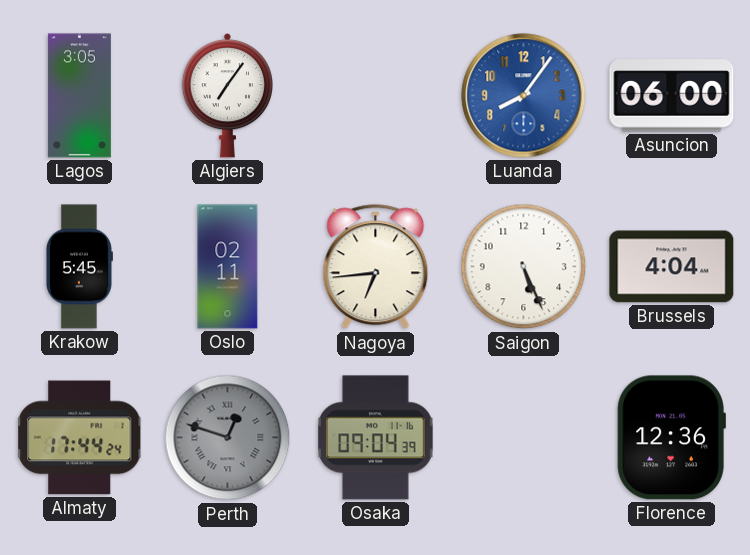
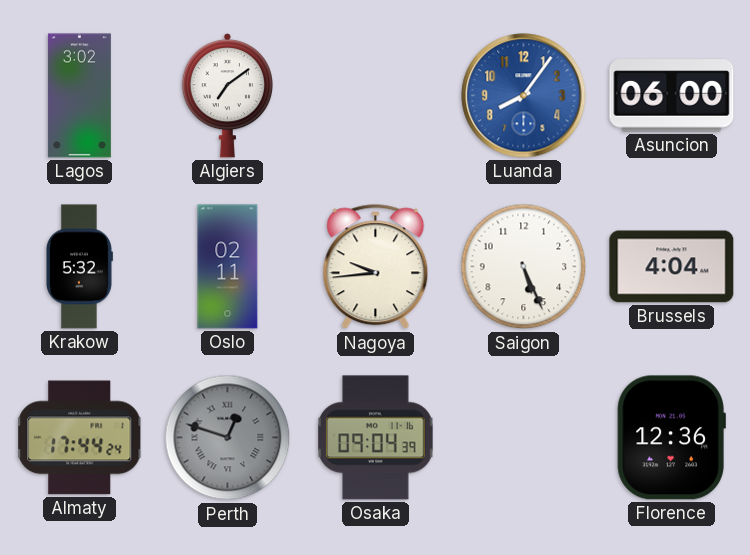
Lagos: 3:05 -> 3:02
Algiers: 7:06 -> 7:09
Krakow: 5:45 -> 5:32
Nagoya: 6:44 -> 9:44
